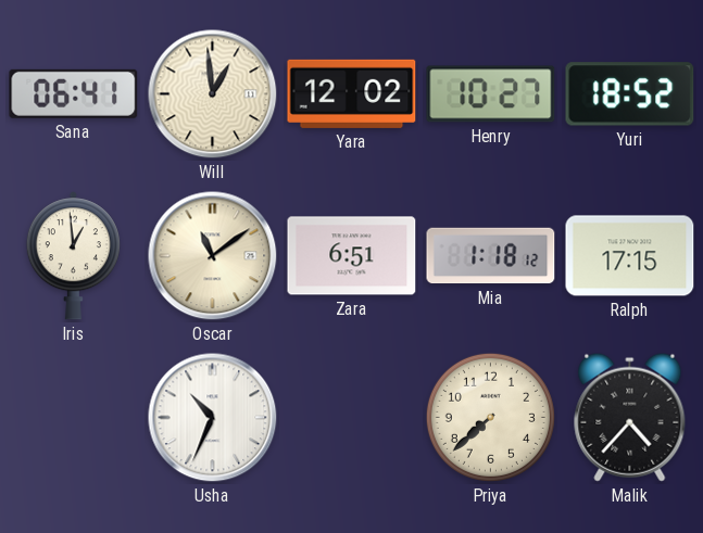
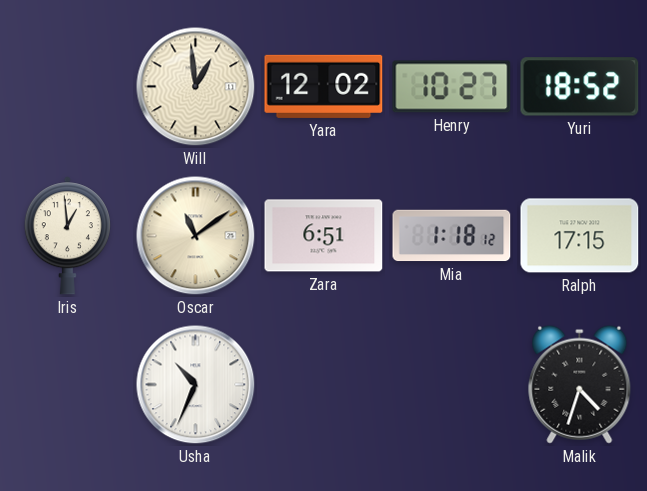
Sana: 06:41 -> none
Priya: 7:38 -> none
Malik: 4:37 -> 4:33
